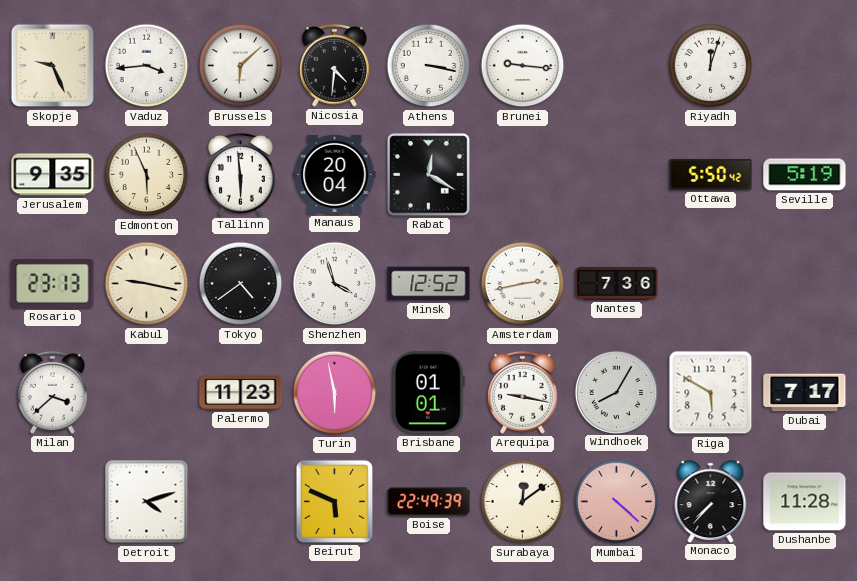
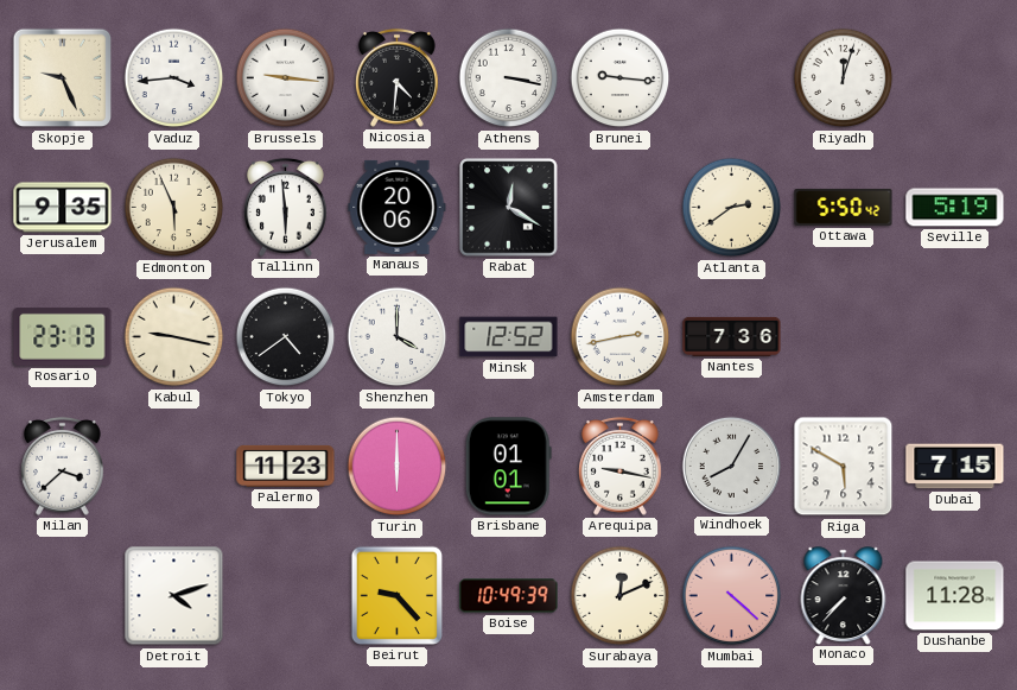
Brussels: 6:08 -> 9:16
Manaus: 20:04 -> 20:06
Atlanta: none -> 2:39
Shenzhen: 3:57 -> 4:00
Turin: 5:58 -> 6:00
Dubai: 7:17 -> 7:15
Beirut: 5:49 -> 9:23
Boise: 22:49 -> 10:49
Surabaya: 12:09 -> 12:11
